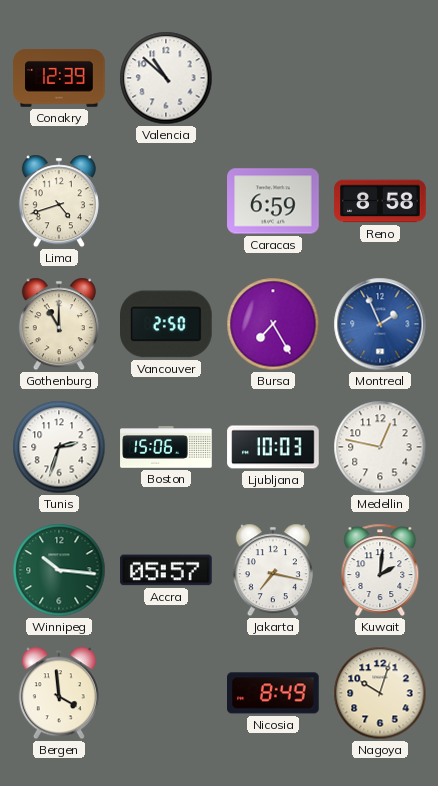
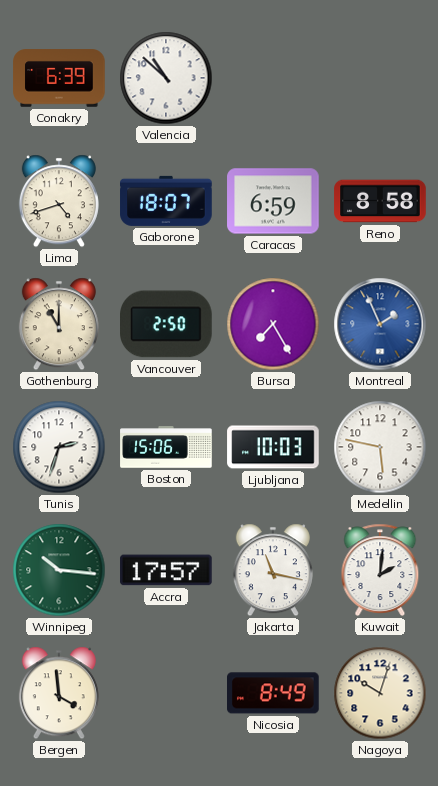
Conakry: 12:39 -> 6:39
Gaborone: none -> 18:07
Medellin: 12:47 -> 5:47
Accra: 05:57 -> 17:57
Jakarta: 7:17 -> 11:17
